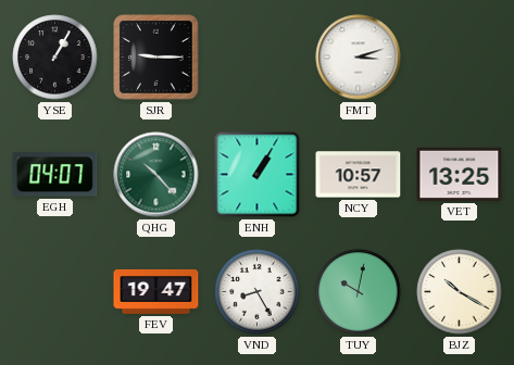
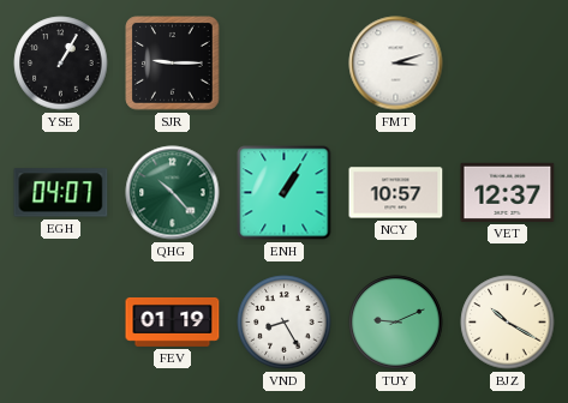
VET: 13:25 -> 12:37
FEV: 19:47 -> 01:19
TUY: 10:02 -> 9:11
